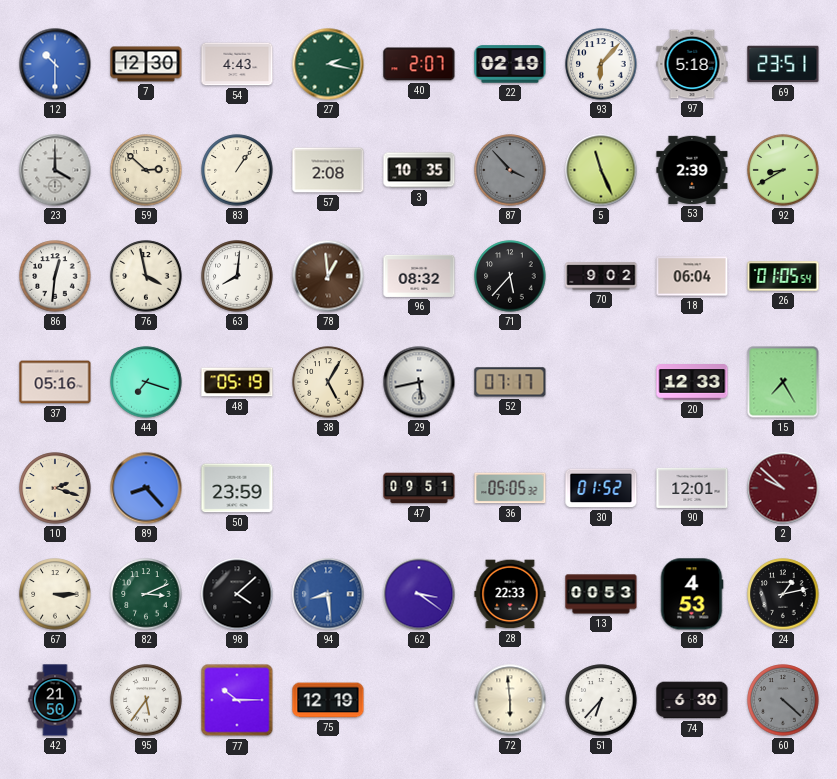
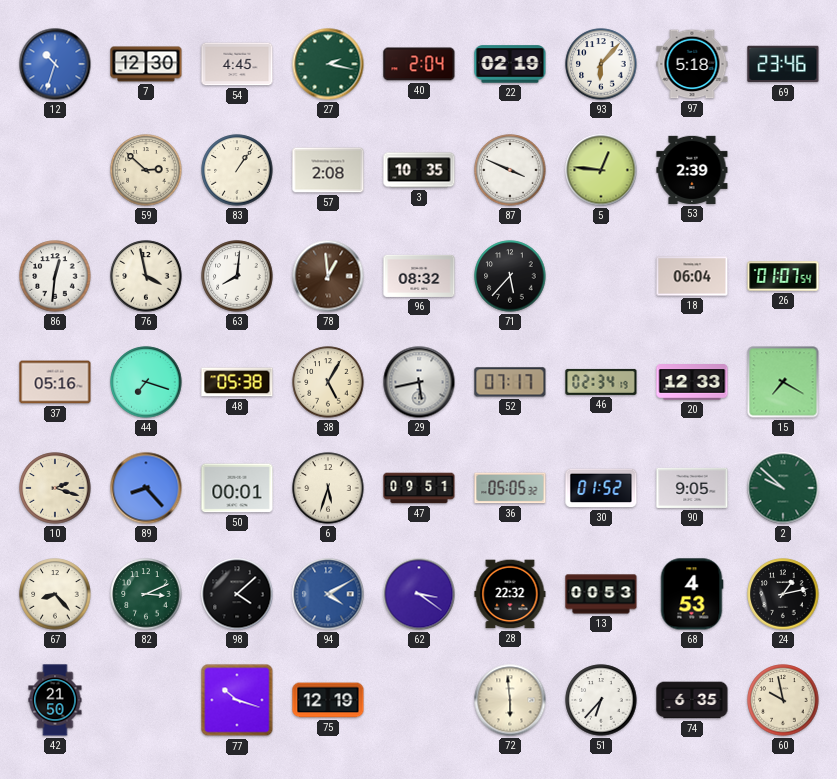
12: 10:30 -> 10:33
54: 4:43 -> 4:45
40: 2:07 -> 2:04
69: 23:51 -> 23:46
23: 4:00 -> none
87: 3:53 -> 3:49
87 dial: grey -> white
5: 11:26 -> 12:46
92: 8:40 -> none
70: 9:02 -> none
26: 01:05 -> 01:07
48: 05:19 -> 05:38
46: none -> 02:34
15: 7:25 -> 7:20
50: 23:59 -> 00:01
6: none -> 5:33
90: 12:01 -> 9:05
2 dial: burgundy -> green
67: 3:15 -> 8:23
94: 8:29 -> 4:10
28: 22:33 -> 22:32
95: 5:36 -> none
77: 10:15 -> 10:18
74: 6:30 -> 6:35
60: 4:22 -> 9:58
60 dial: grey -> cream
